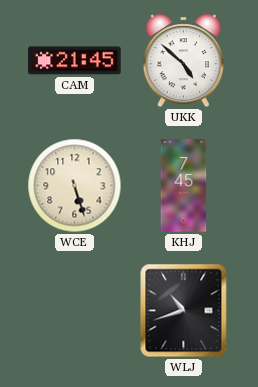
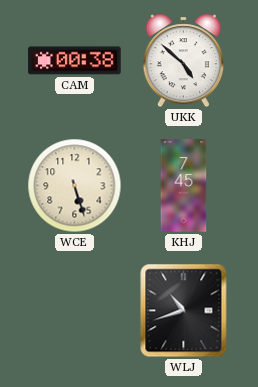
CAM: 21:45 -> 00:38
